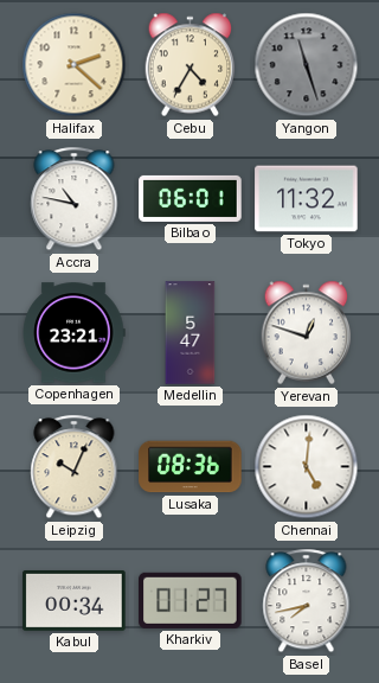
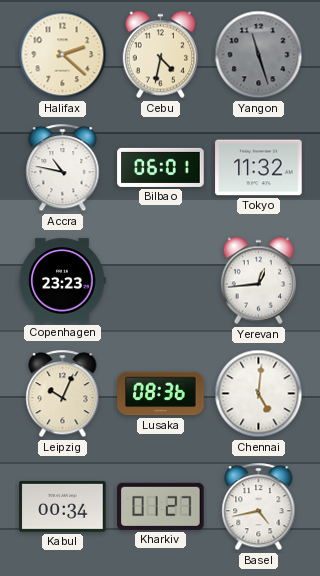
Cebu: 4:35 -> 4:32
Copenhagen: 23:21 -> 23:23
Medellin: 5:47 -> none
Yerevan: 12:48 -> 12:44
Basel: 7:43 -> 4:43
